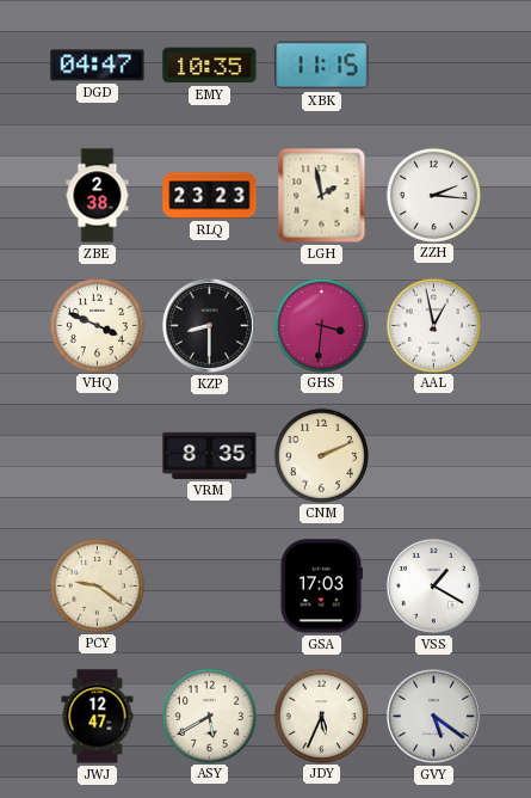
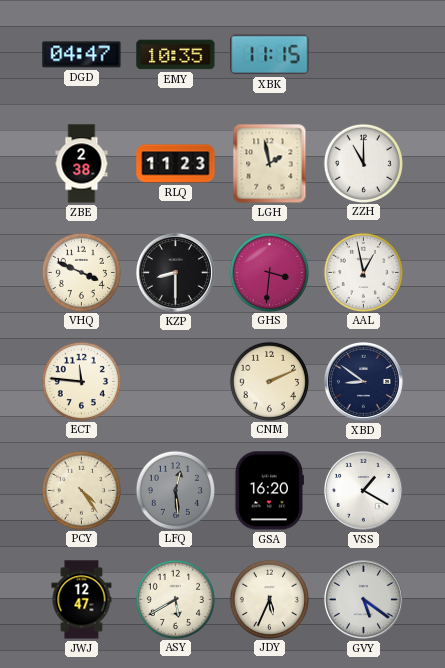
RLQ: 23:23 -> 11:23
ZZH: 2:16 -> 11:00
ECT: none -> 11:46
VRM: 8:35 -> none
XBD: none -> 8:51
PCY: 9:21 -> 4:24
LFQ: none -> 12:29
GSA: 17:03 -> 16:20
